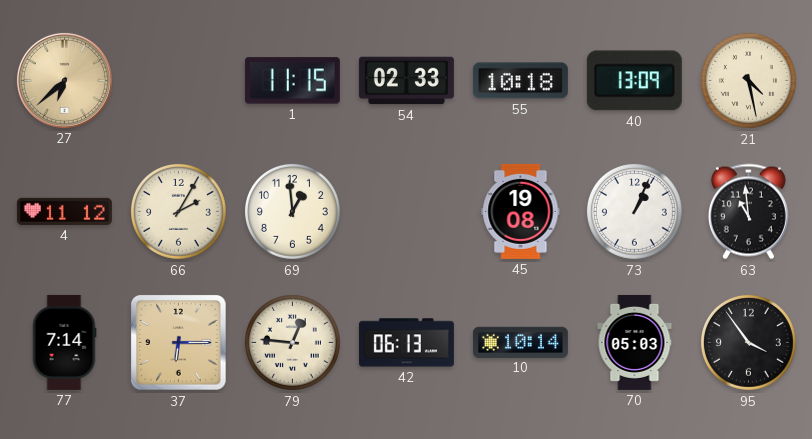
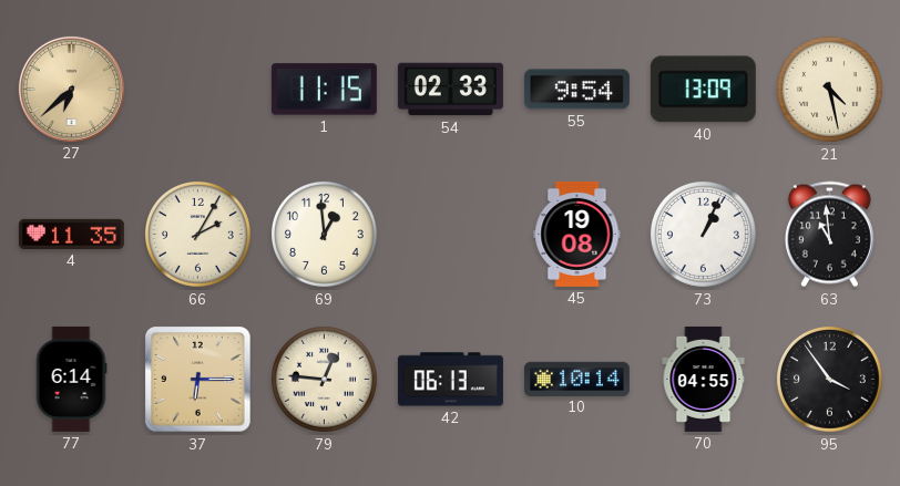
55: 10:18 -> 9:54
4: 11:12 -> 11:35
77: 7:14 -> 6:14
70: 05:03 -> 04:55
